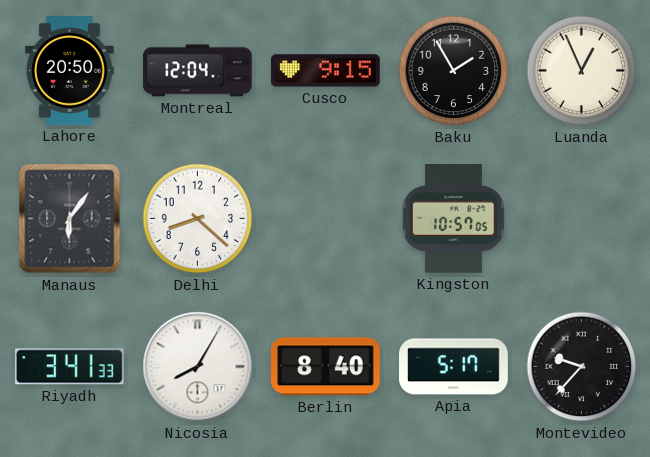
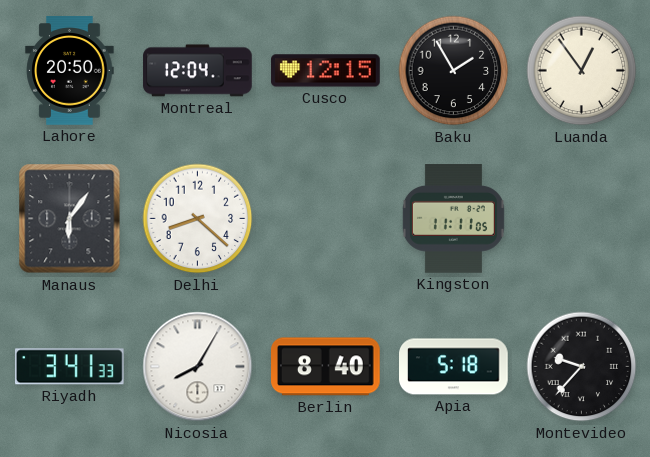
Cusco: 9:15 -> 12:15
Luanda: 12:56 -> 12:54
Kingston: 10:57 -> 11:11
Apia: 5:17 -> 5:18
